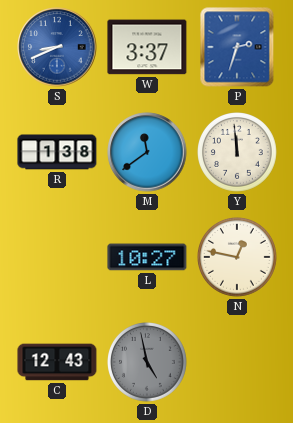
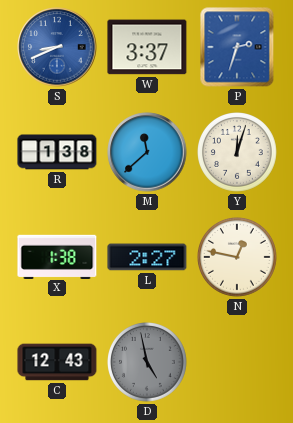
M: 11:39 -> 11:38
Y: 11:59 -> 12:03
X: none -> 1:38
L: 10:27 -> 2:27
